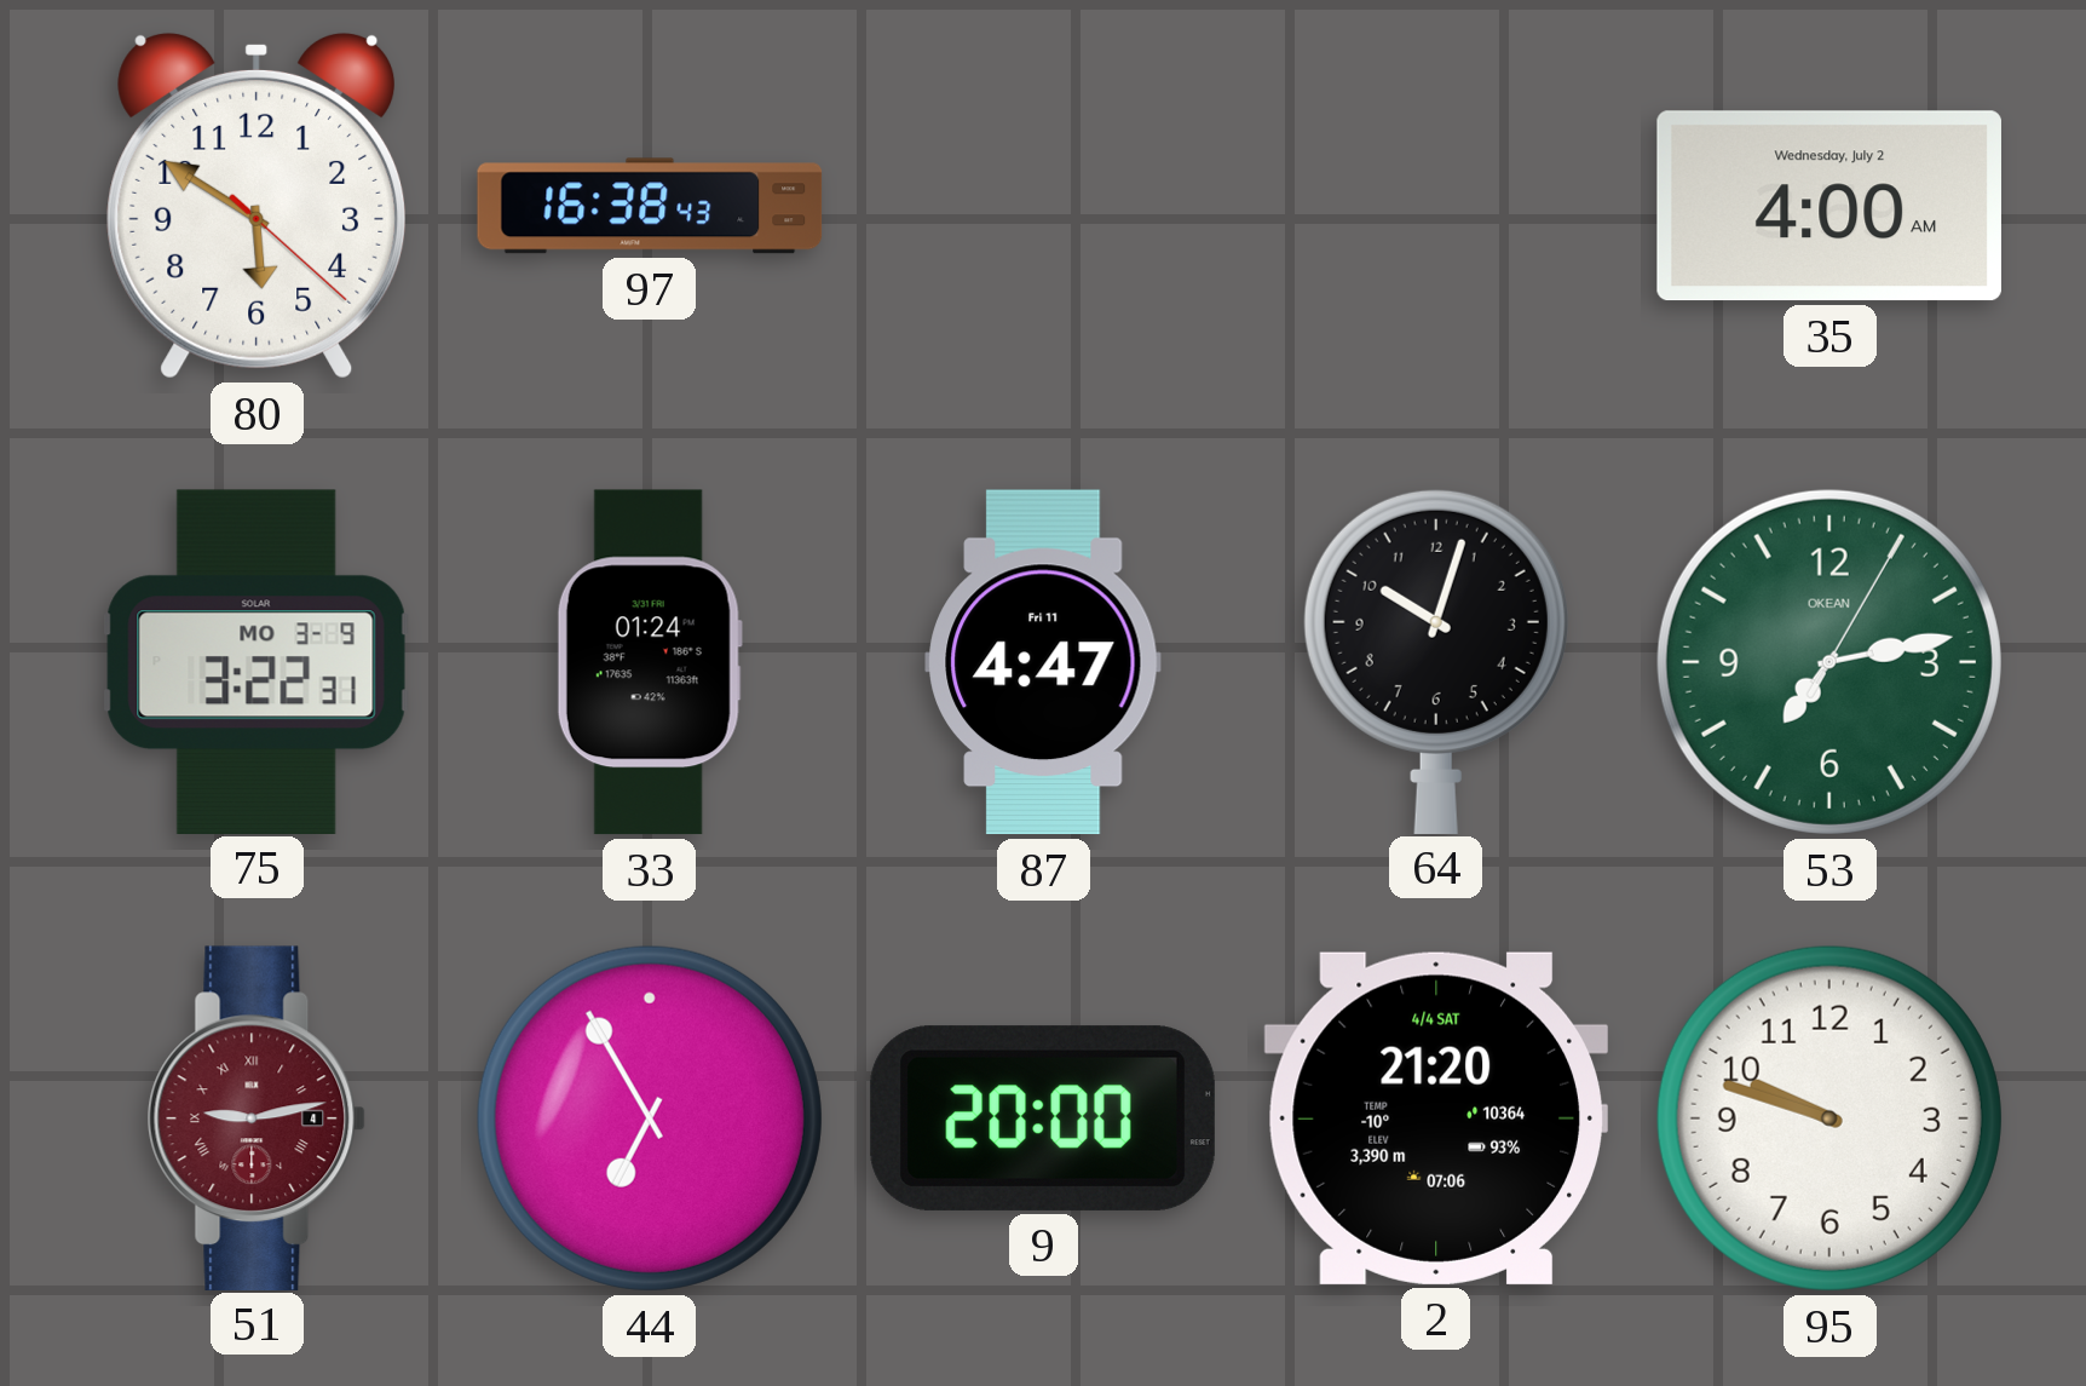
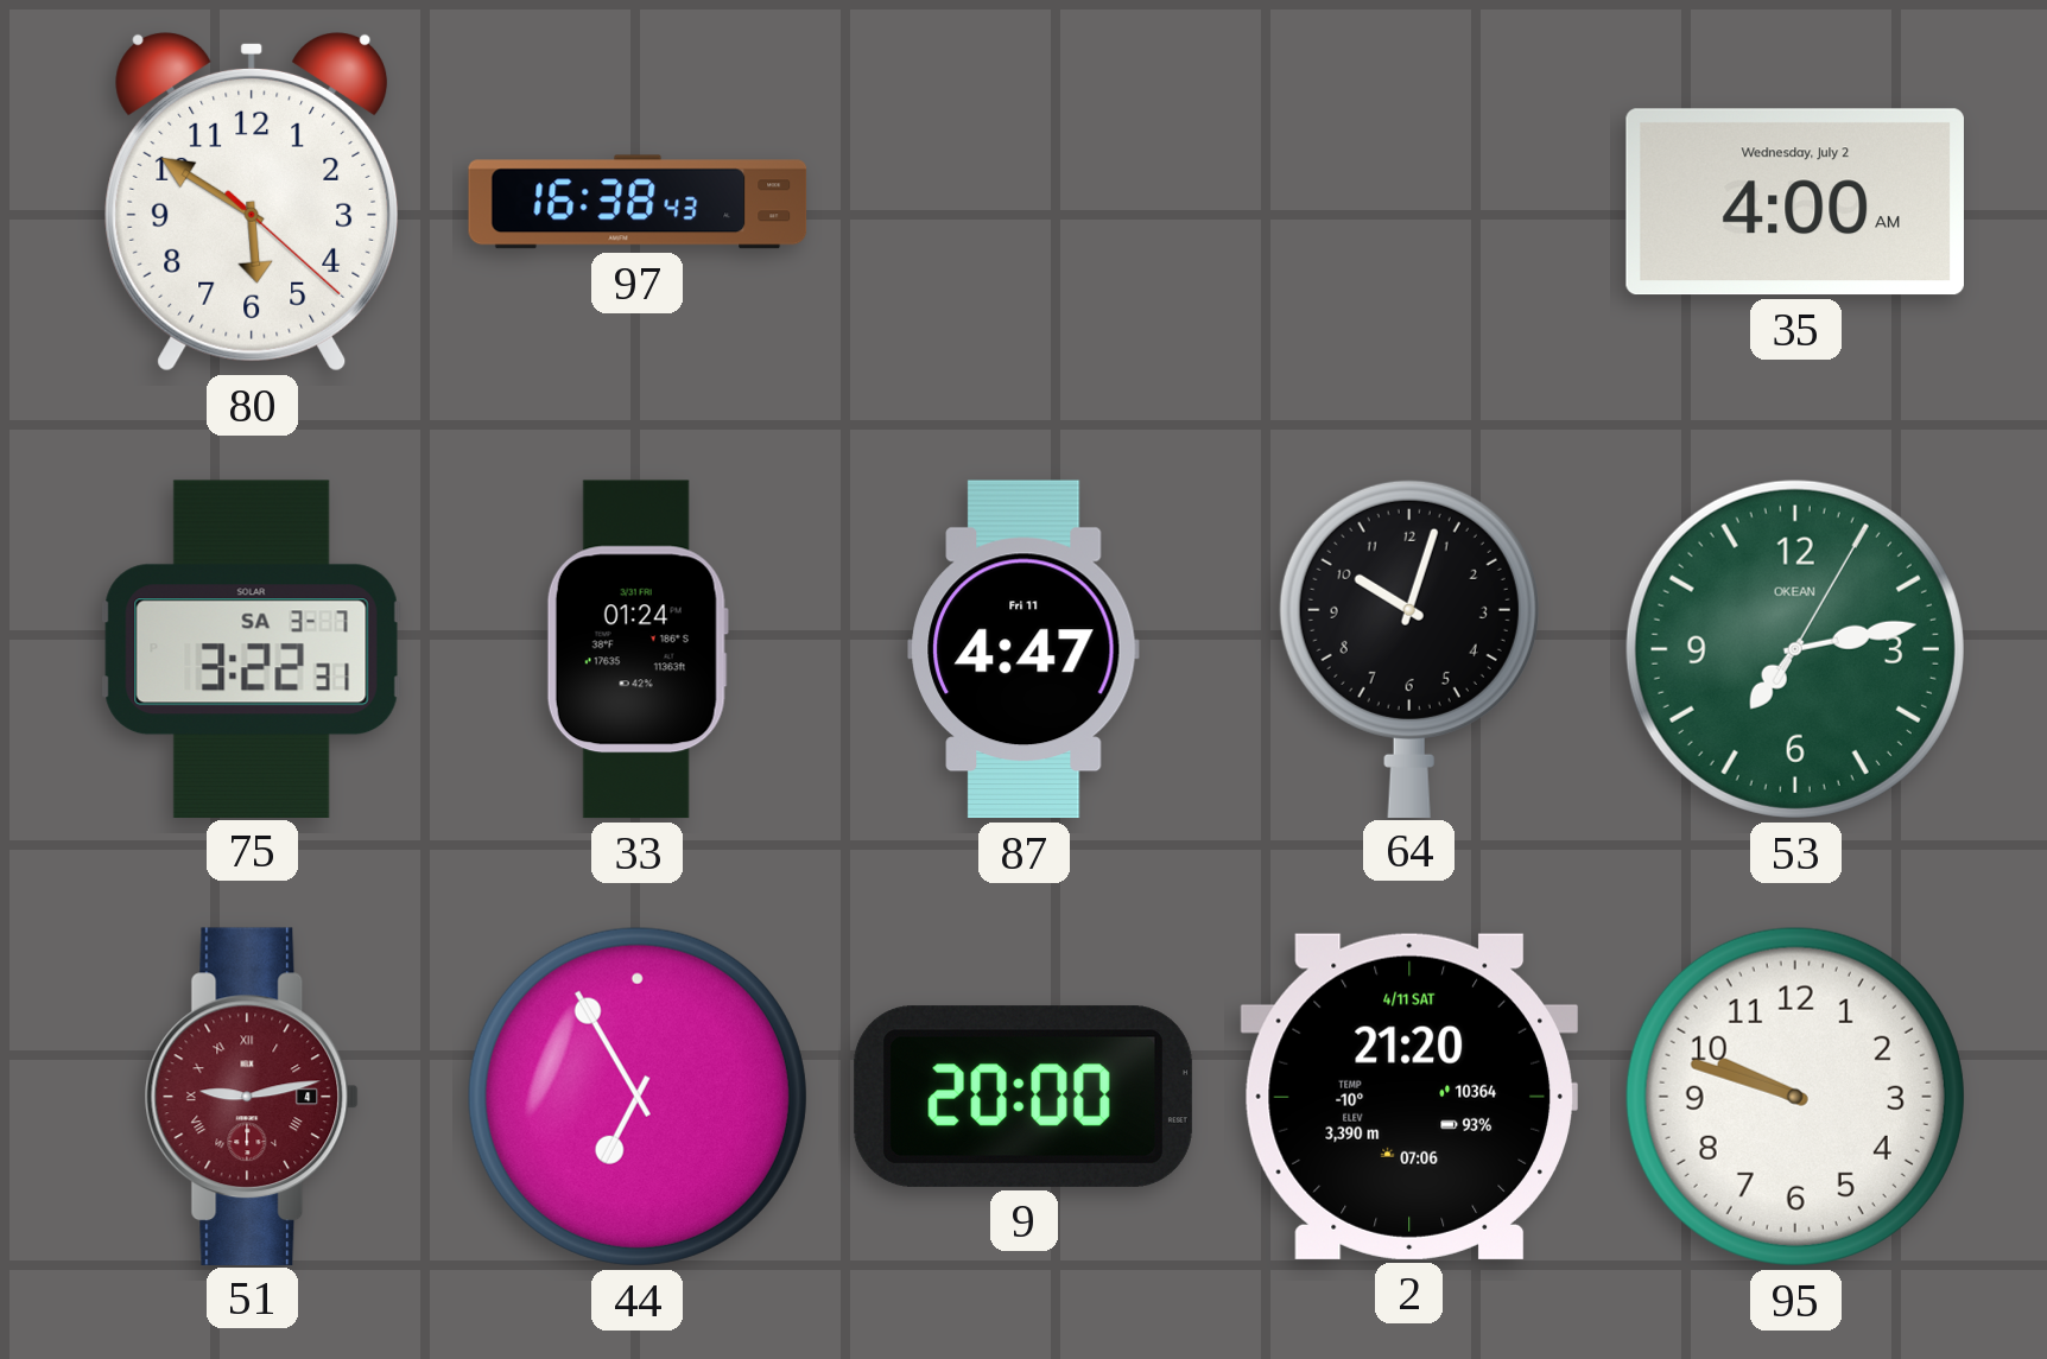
75 date: MO 3-9 -> SA 3-7
2 date: 4/4 SAT -> 4/11 SAT
